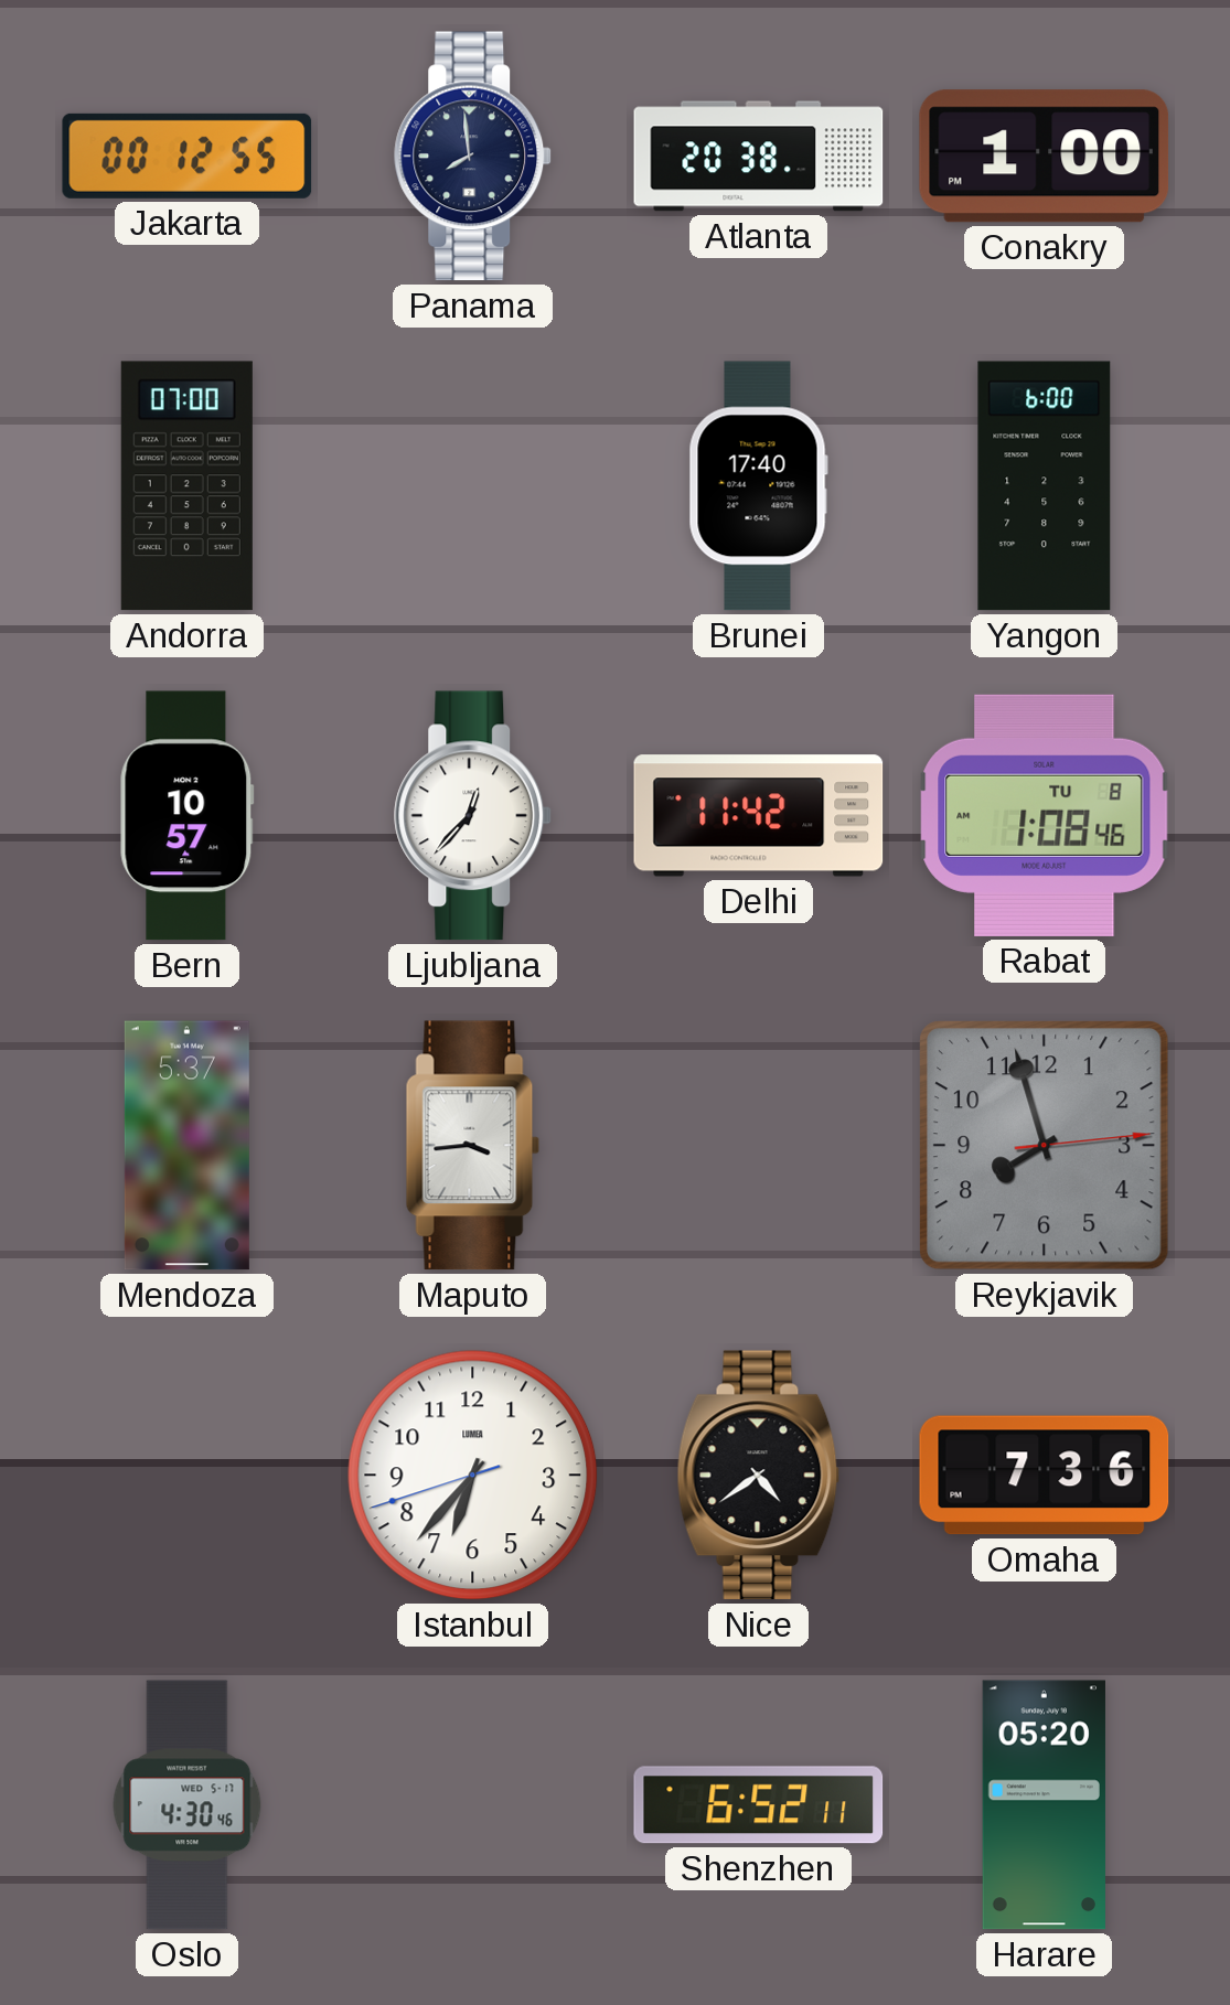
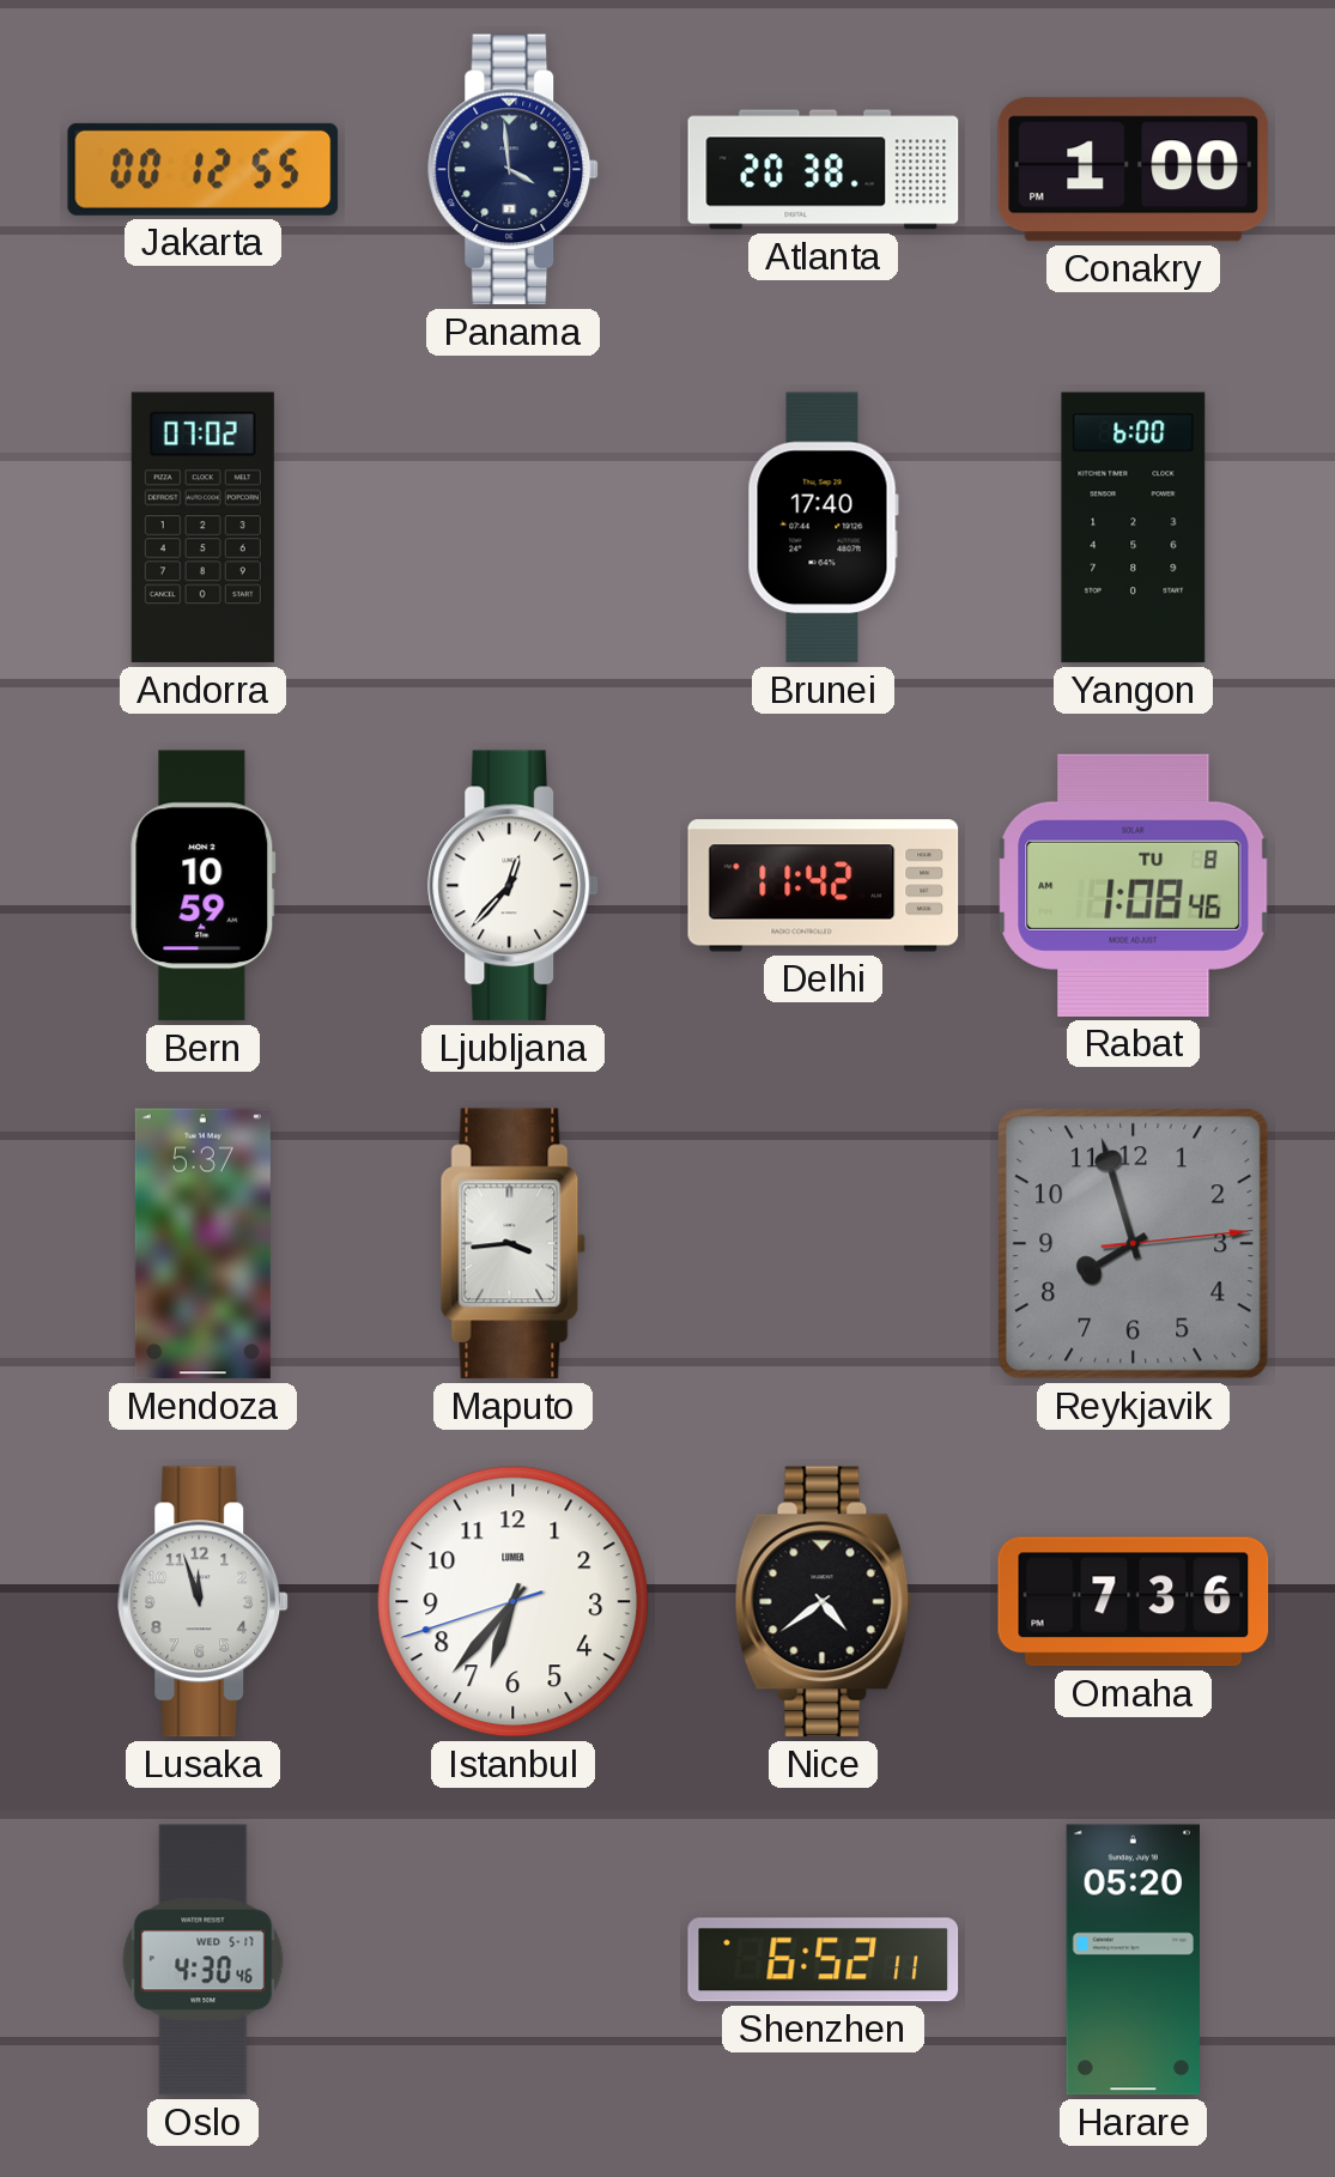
Panama: 7:59 -> 3:59
Andorra: 07:00 -> 07:02
Bern: 10:57 -> 10:59
Lusaka: none -> 11:57
